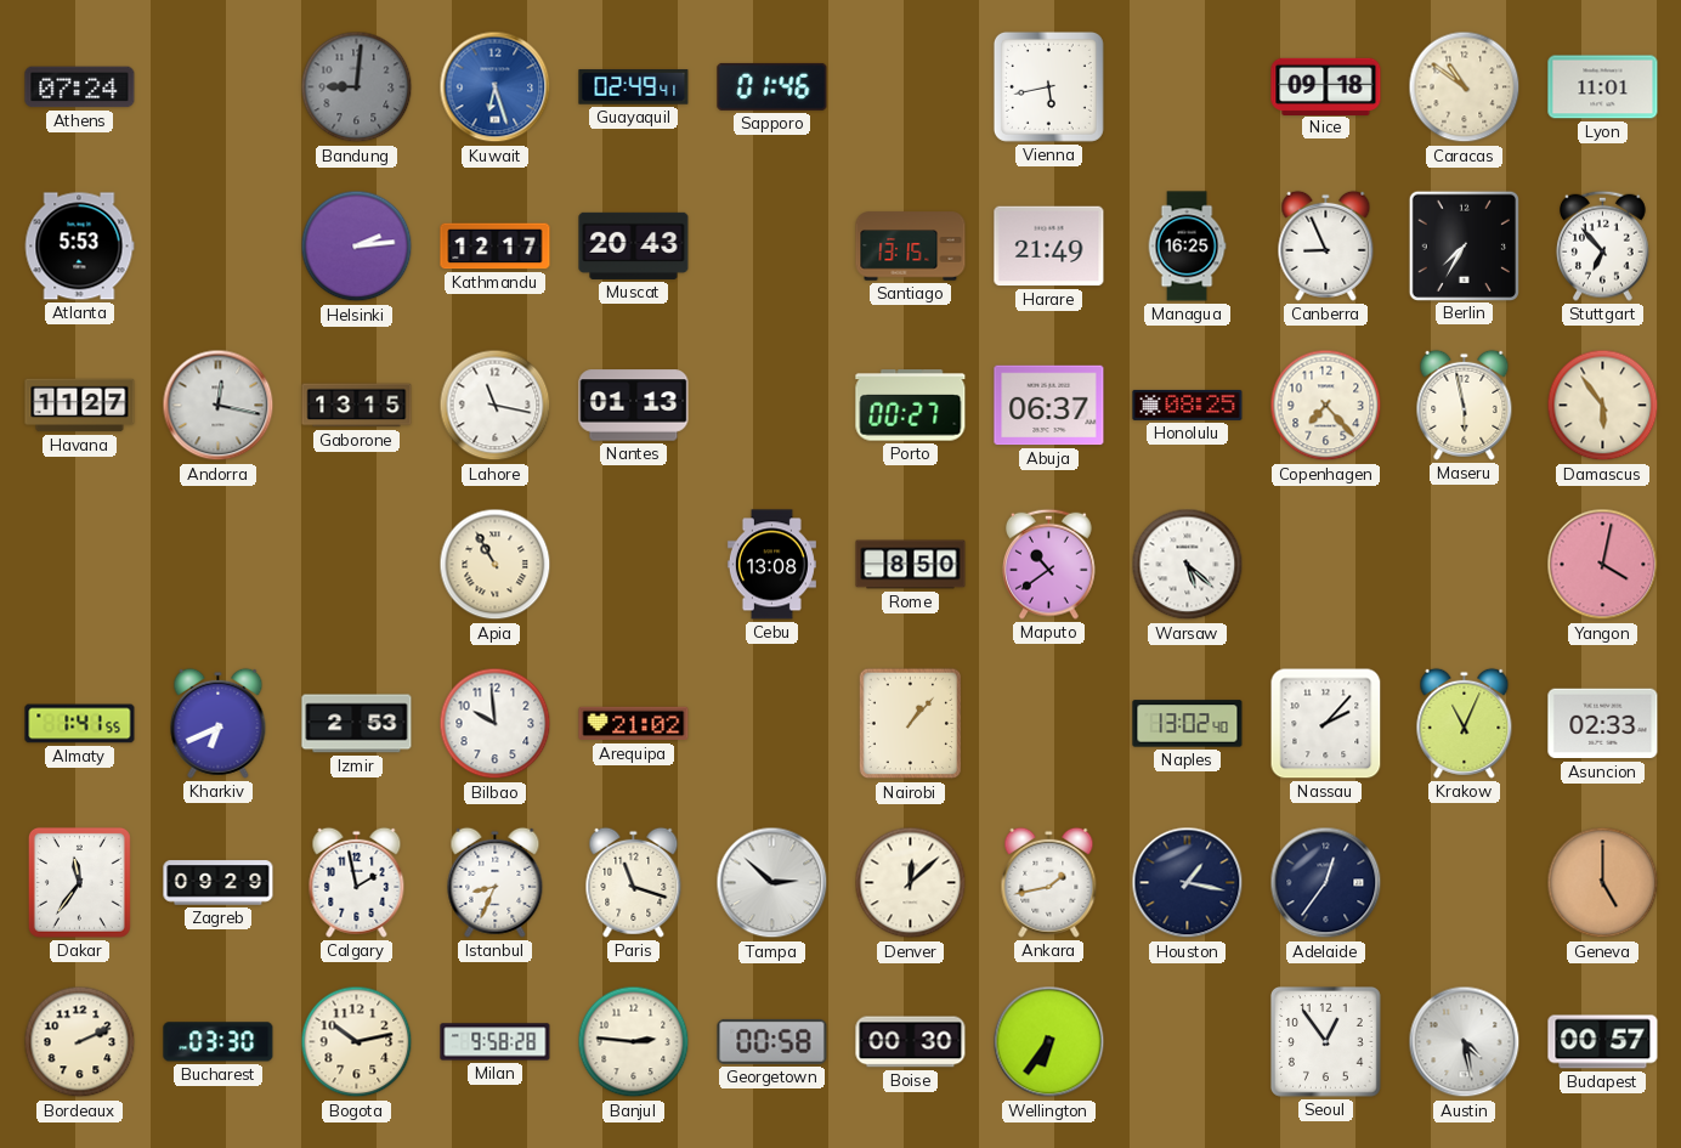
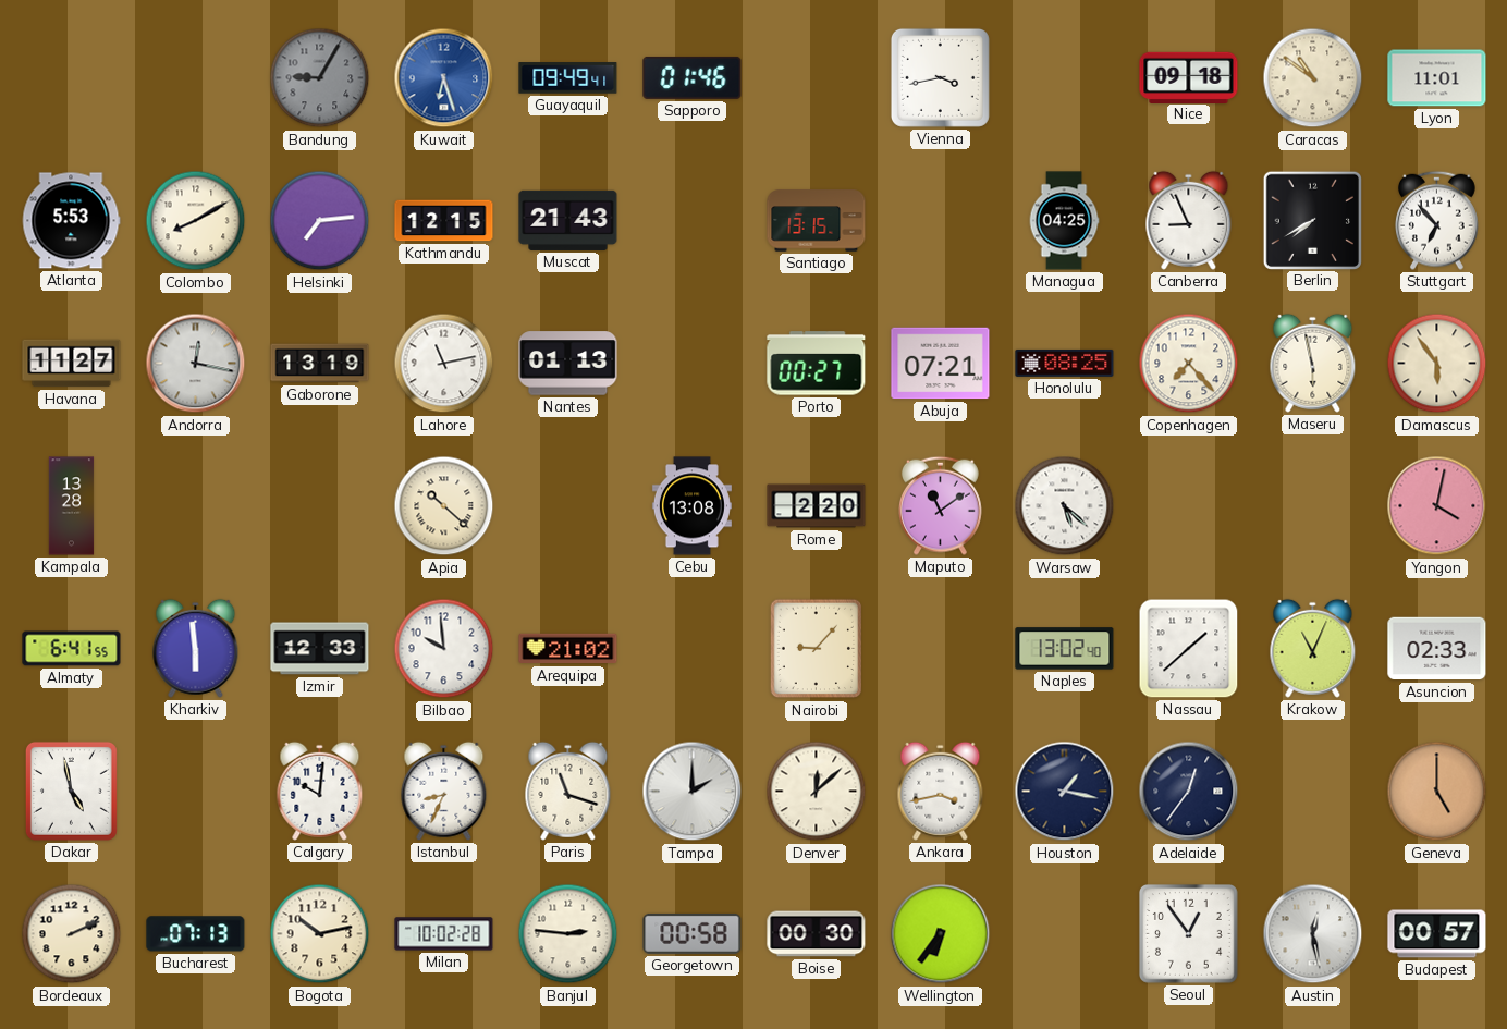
Athens: 07:24 -> none
Bandung: 9:01 -> 9:05
Guayaquil: 02:49 -> 09:49
Vienna: 5:43 -> 3:43
Colombo: none -> 8:10
Helsinki: 2:14 -> 7:14
Kathmandu: 12:17 -> 12:15
Muscat: 20:43 -> 21:43
Harare: 21:49 -> none
Managua: 16:25 -> 04:25
Berlin: 7:35 -> 7:40
Gaborone: 13:15 -> 13:19
Lahore: 11:17 -> 11:13
Abuja: 06:37 -> 07:21
Kampala: none -> 13:28
Apia: 10:55 -> 10:22
Rome: 8:50 -> 2:20
Maputo: 10:39 -> 11:09
Almaty: 1:41 -> 6:41
Kharkiv: 6:41 -> 5:59
Izmir: 2:53 -> 12:33
Nairobi: 1:07 -> 9:07
Nassau: 2:07 -> 1:38
Dakar: 11:36 -> 4:58
Zagreb: 09:29 -> none
Calgary: 1:58 -> 10:01
Tampa: 2:52 -> 2:00
Ankara: 1:43 -> 3:43
Bucharest: 03:30 -> 07:13
Milan: 9:58 -> 10:02
Austin: 4:28 -> 12:28
